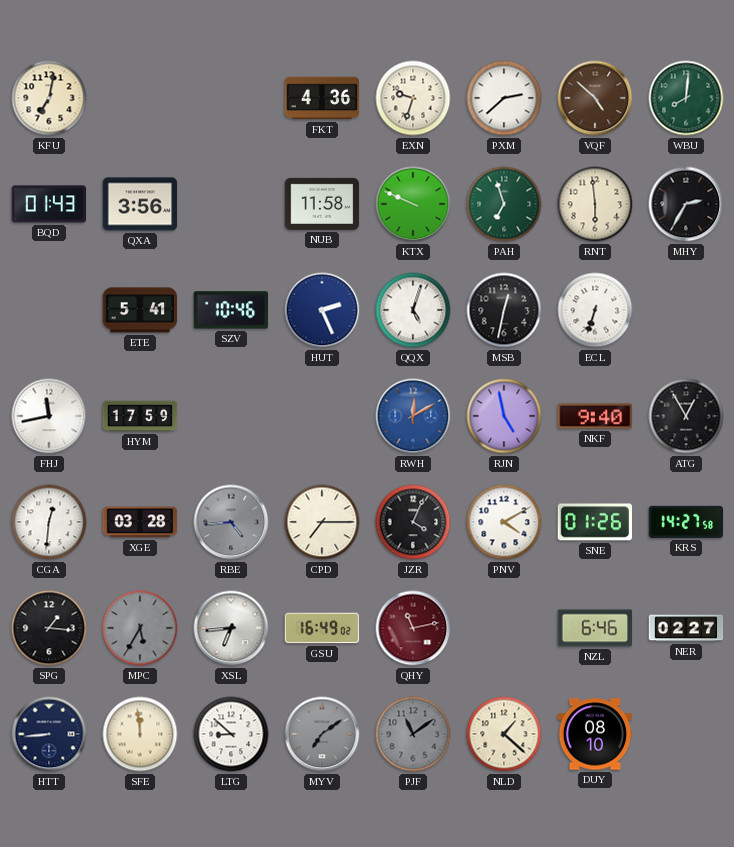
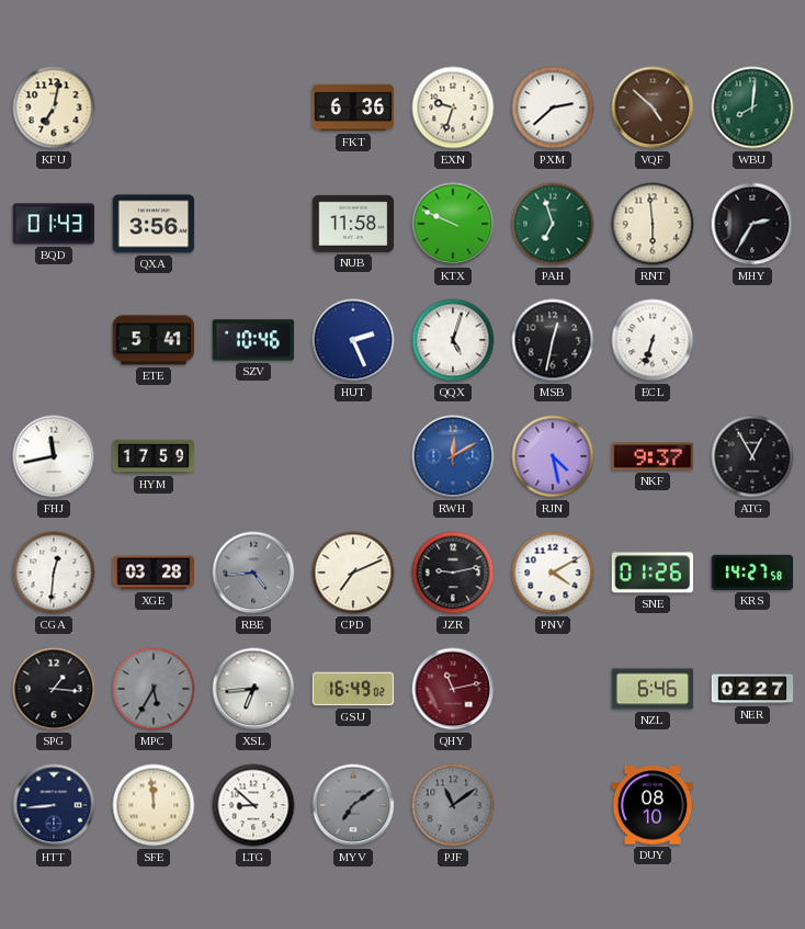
FKT: 4:36 -> 6:36
RJN: 4:58 -> 4:28
NKF: 9:40 -> 9:37
CPD: 7:15 -> 7:11
JZR: 4:04 -> 9:13
NLD: 1:22 -> none
